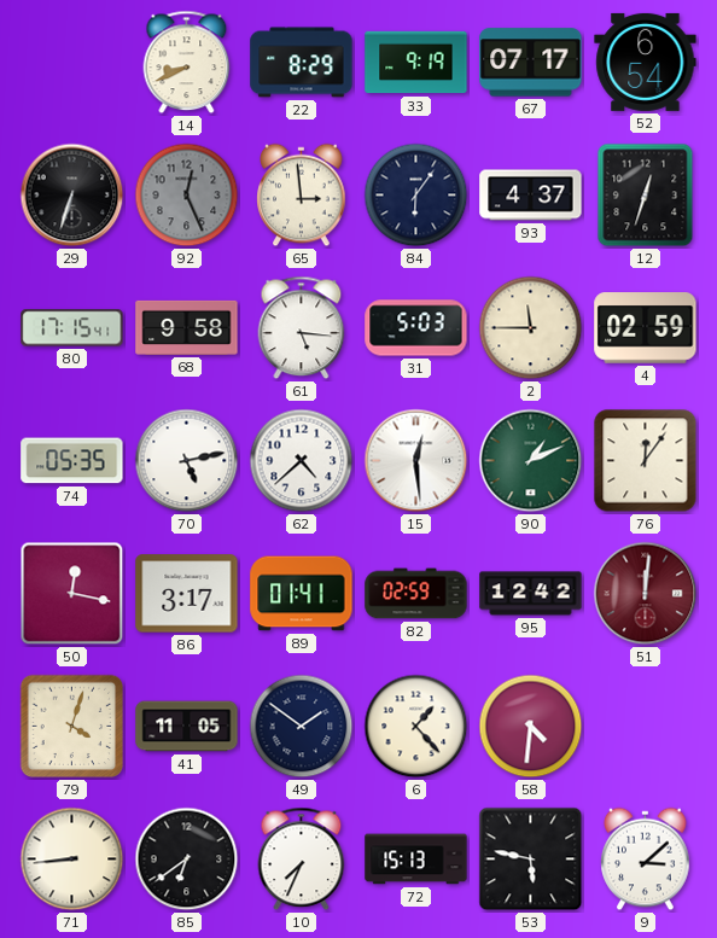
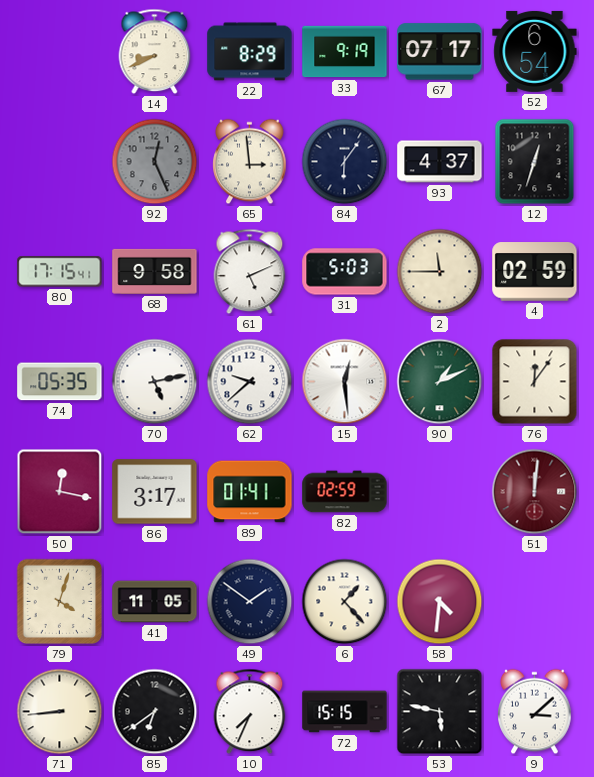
29: 6:33 -> none
61: 5:16 -> 5:11
62: 4:38 -> 9:38
95: 12:42 -> none
72: 15:13 -> 15:15
